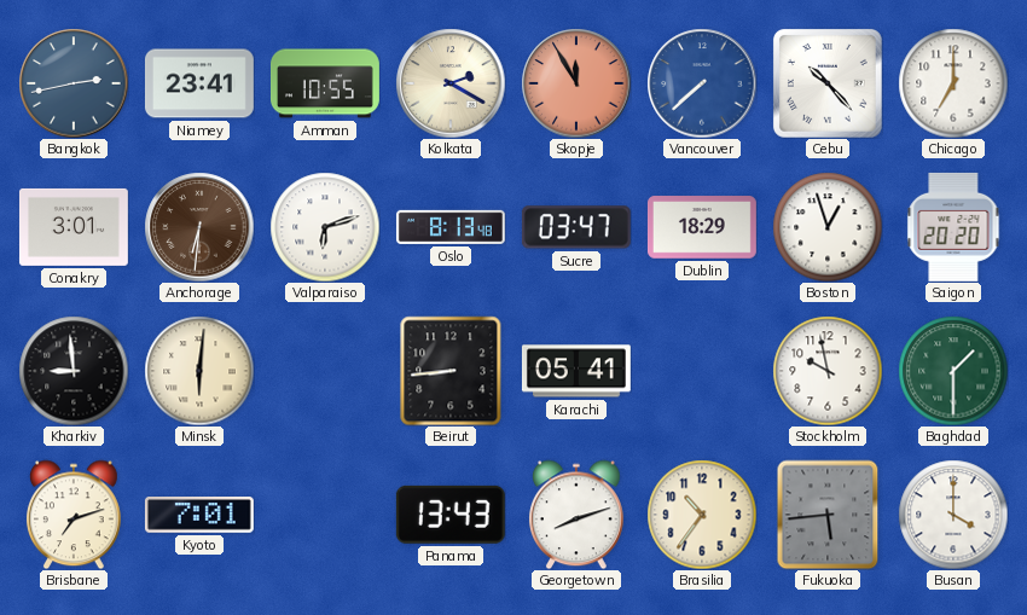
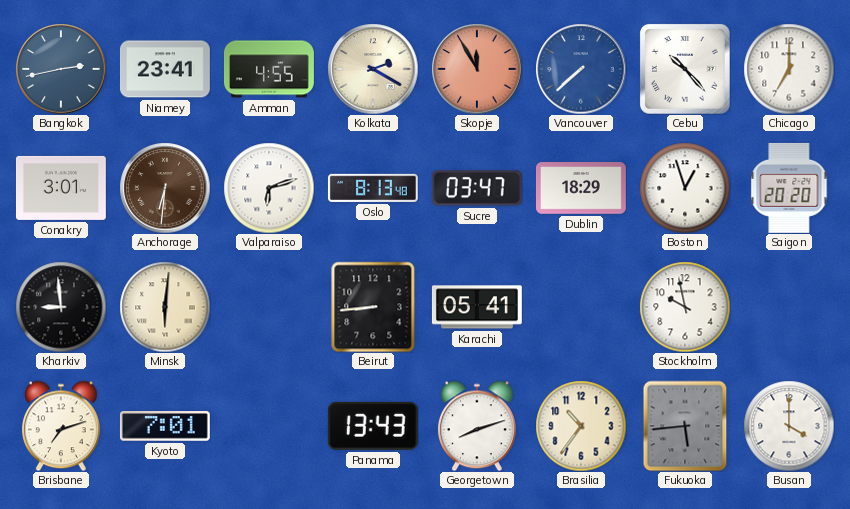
Amman: 10:55 -> 4:55
Baghdad: 1:30 -> none
